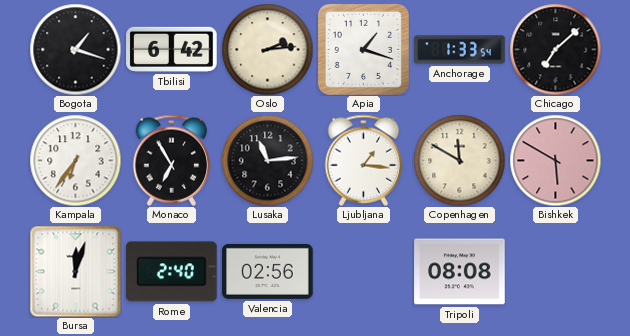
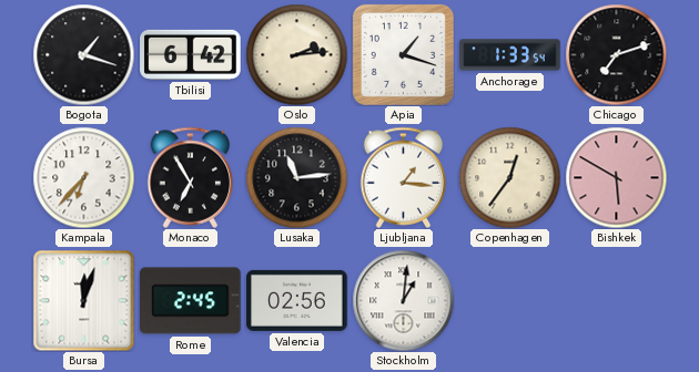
Chicago: 7:08 -> 7:12
Kampala: 6:36 -> 6:37
Copenhagen: 11:50 -> 12:36
Rome: 2:40 -> 2:45
Stockholm: none -> 1:01
Tripoli: 08:08 -> none
